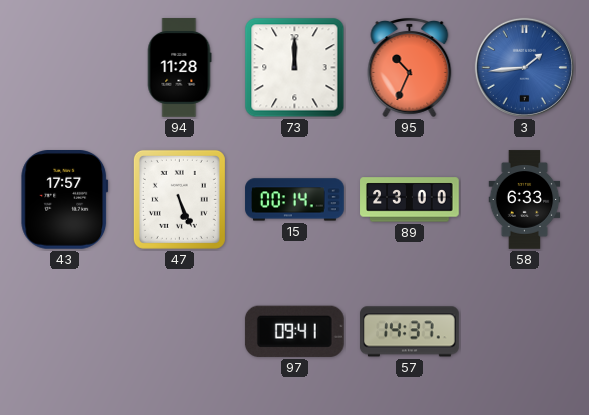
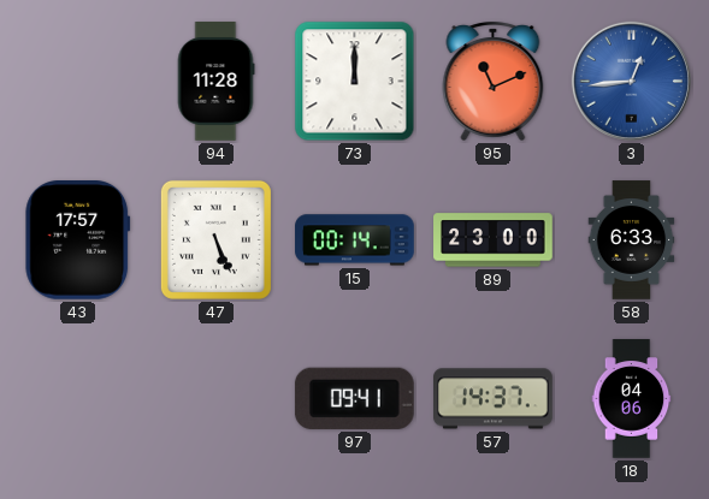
95: 10:34 -> 11:11
3: 1:44 -> 12:44
18: none -> 04:06
